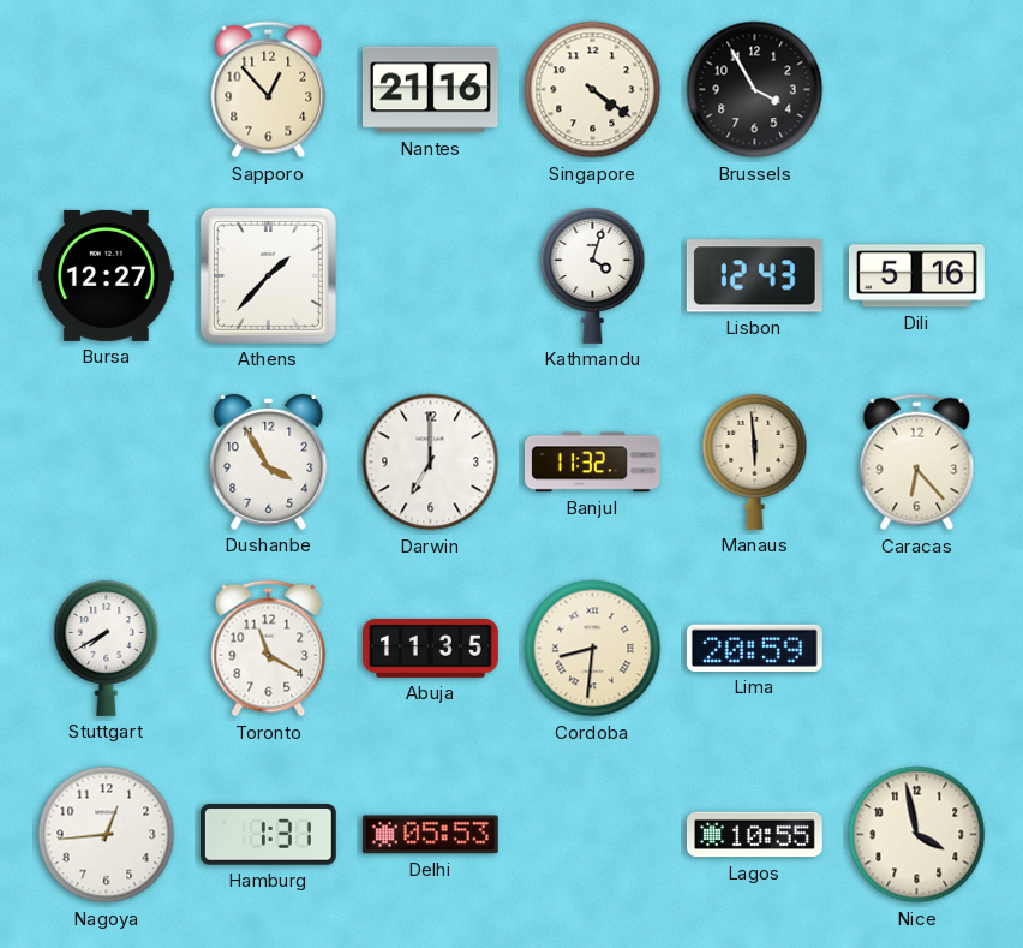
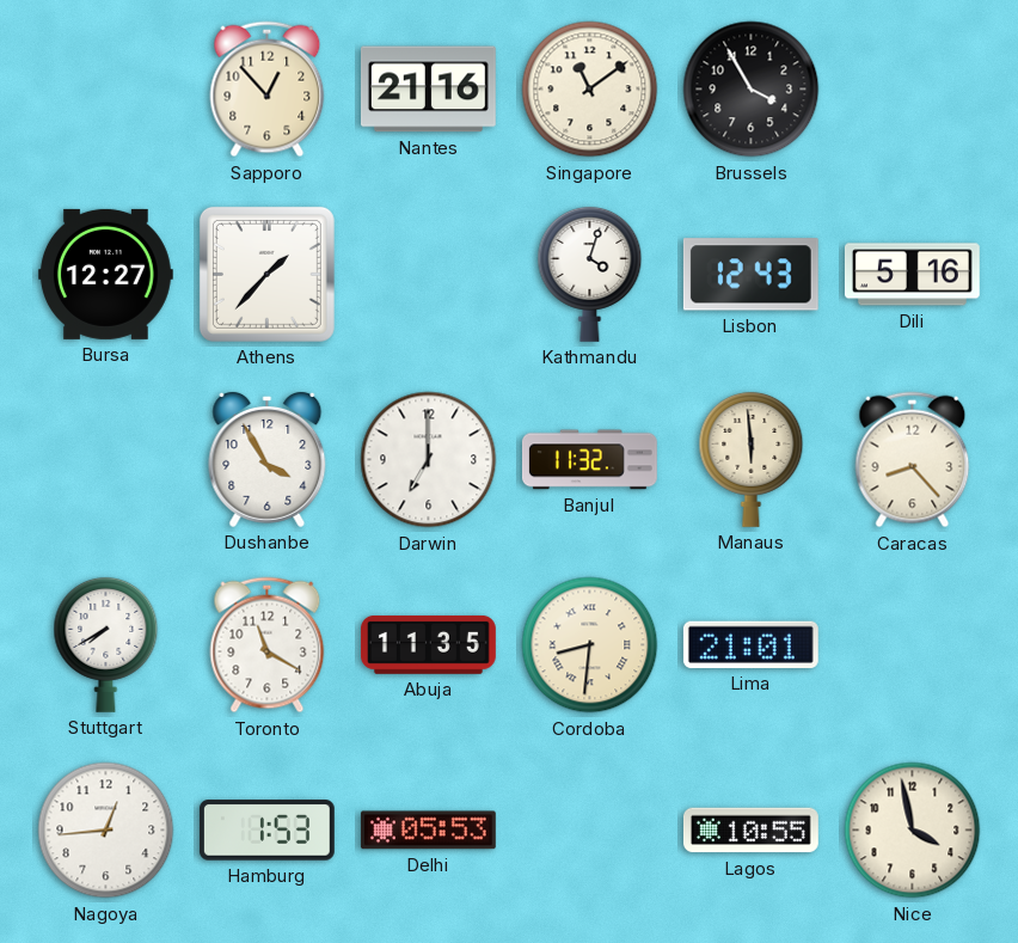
Singapore: 4:21 -> 11:09
Caracas: 6:23 -> 8:23
Lima: 20:59 -> 21:01
Hamburg: 1:31 -> 1:53
